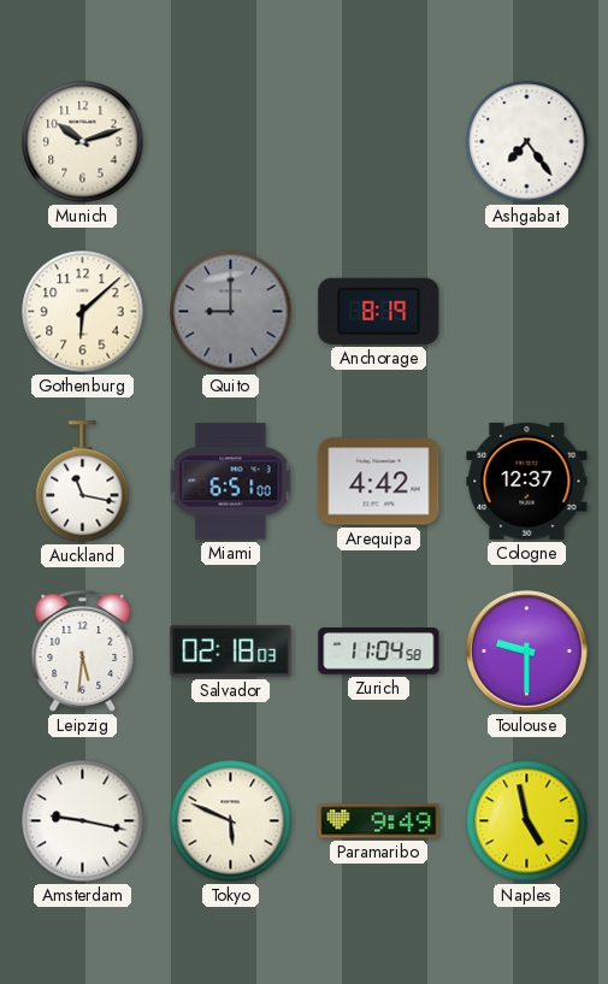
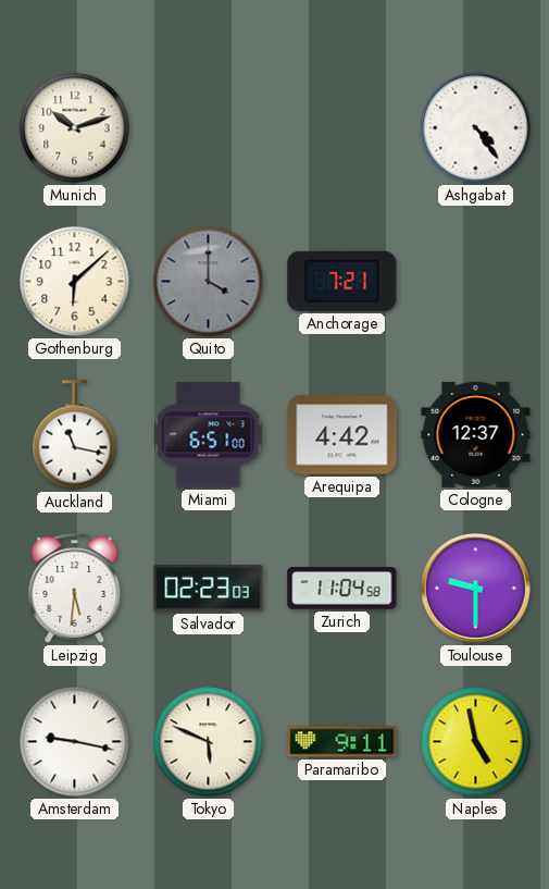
Ashgabat: 7:24 -> 4:24
Quito: 9:00 -> 4:00
Anchorage: 8:19 -> 7:21
Salvador: 02:18 -> 02:23
Paramaribo: 9:49 -> 9:11
